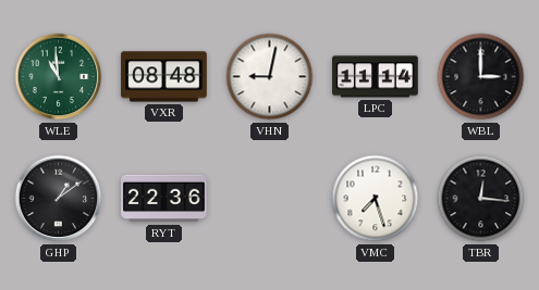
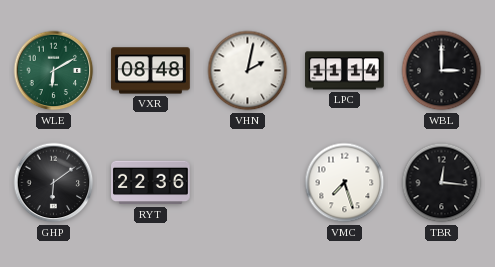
WLE: 10:59 -> 6:10
VHN: 9:02 -> 2:02
GHP: 1:09 -> 6:09
